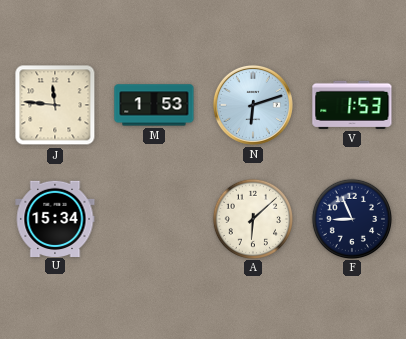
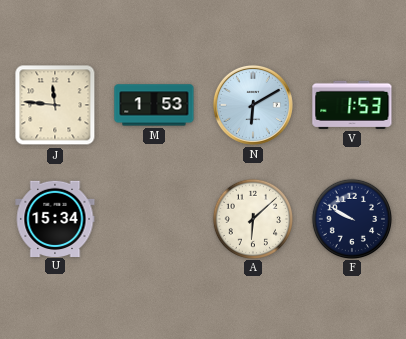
N: 6:12 -> 6:10
F: 8:56 -> 9:50
